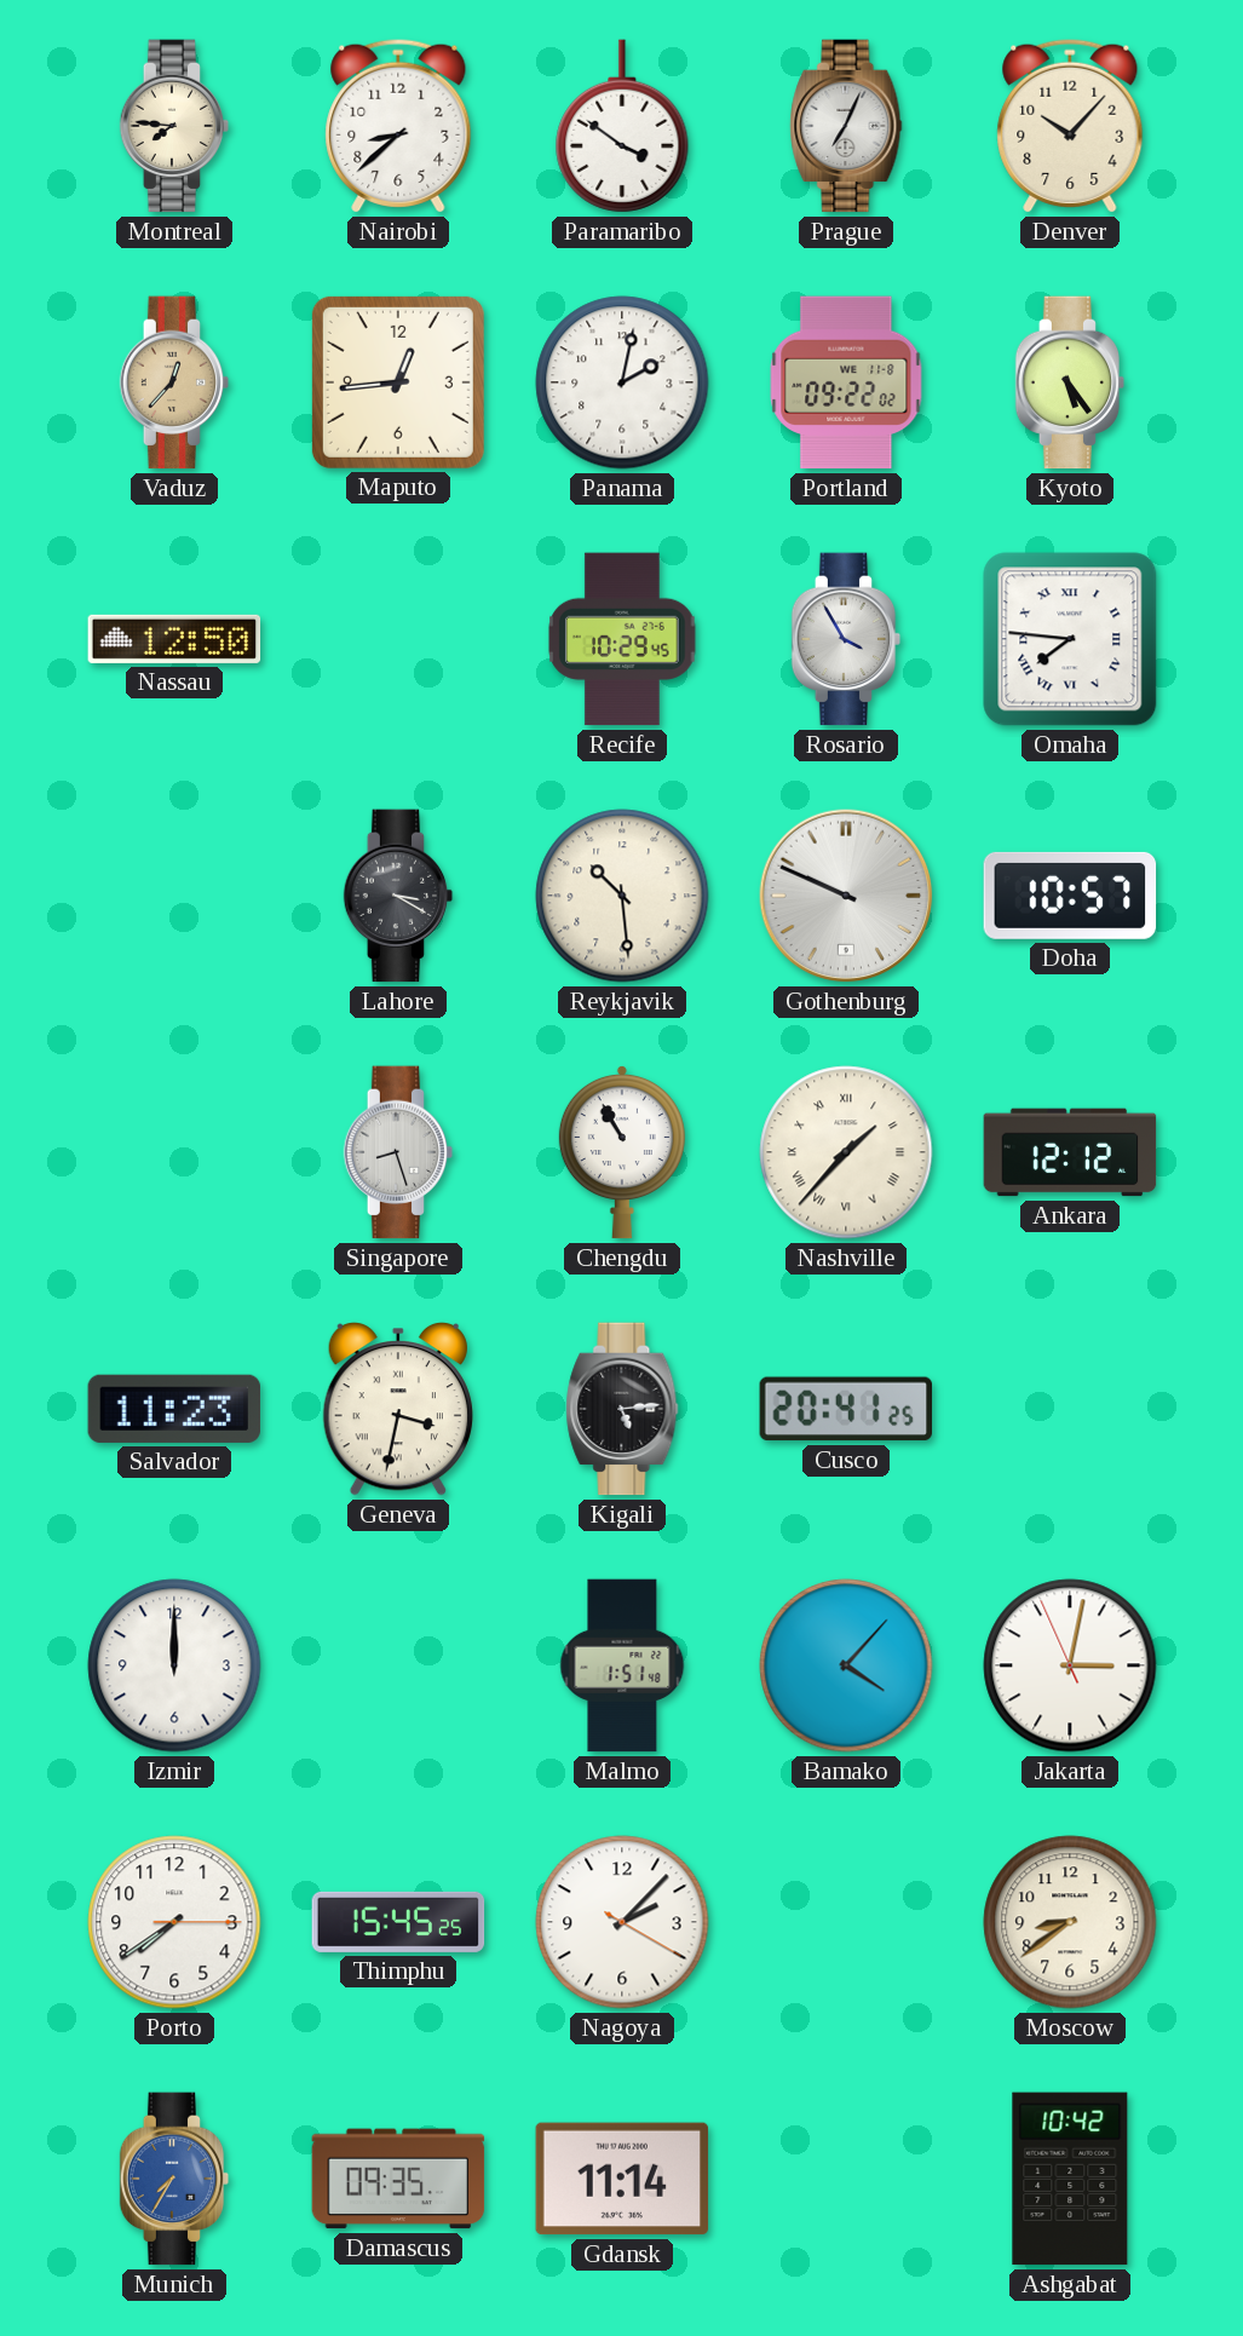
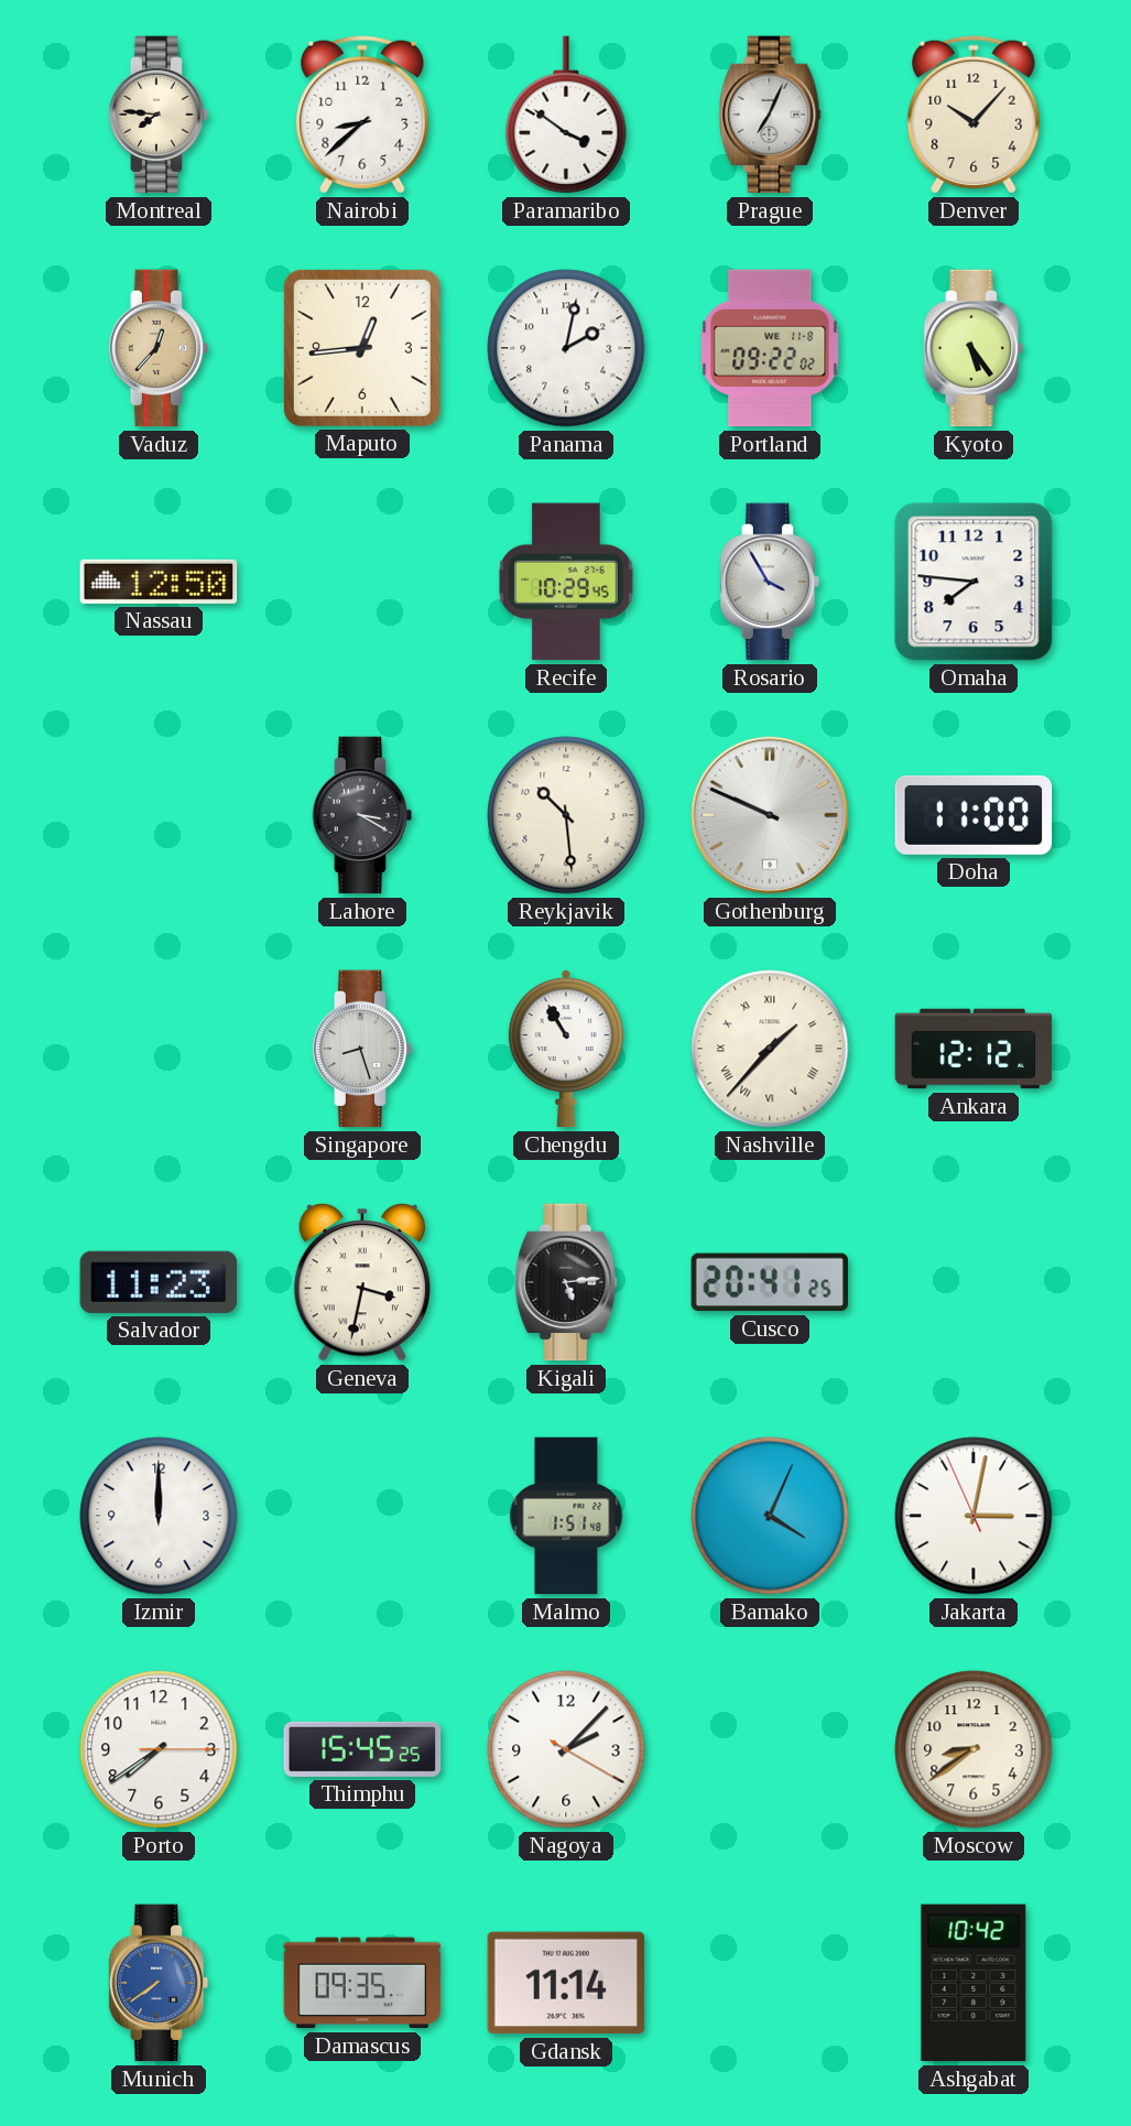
Omaha numerals: Roman -> Arabic
Doha: 10:57 -> 11:00
Bamako: 4:07 -> 4:04
Munich: 7:35 -> 7:39
